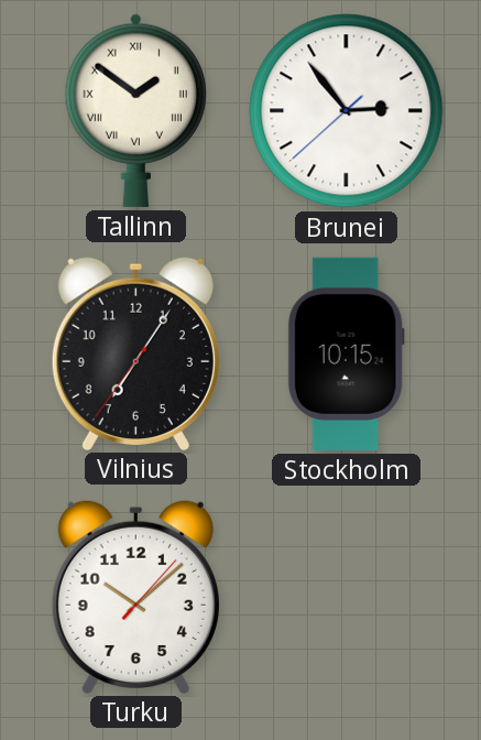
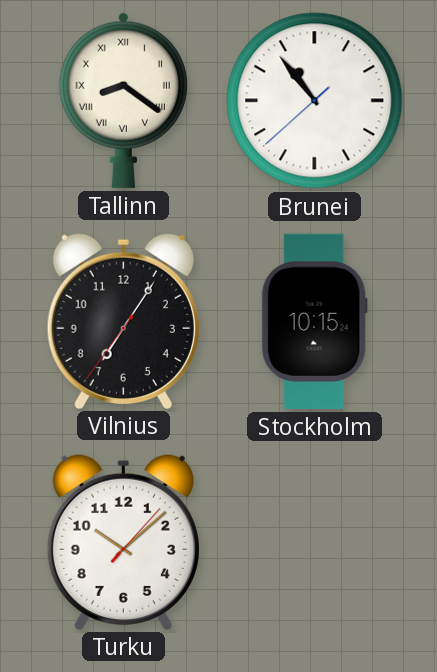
Tallinn: 1:51 -> 8:21
Brunei: 2:53 -> 10:53
